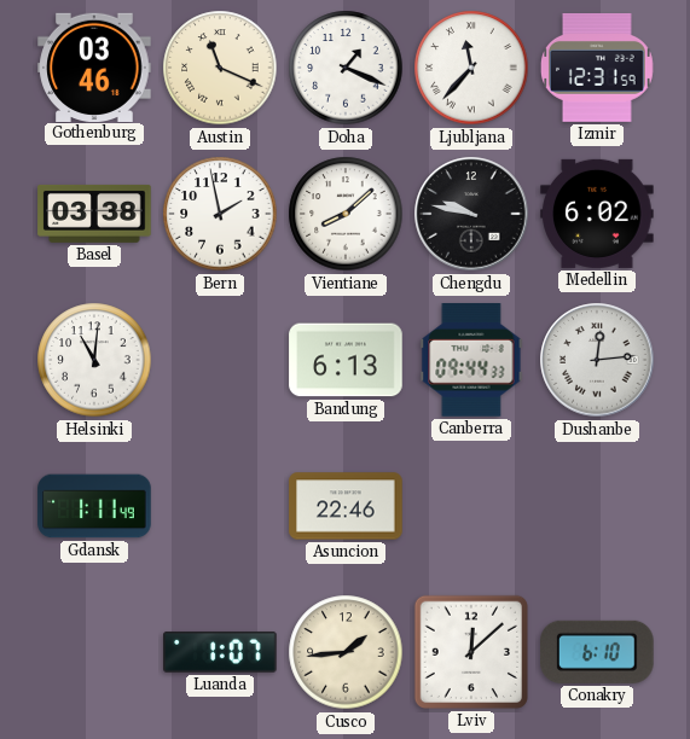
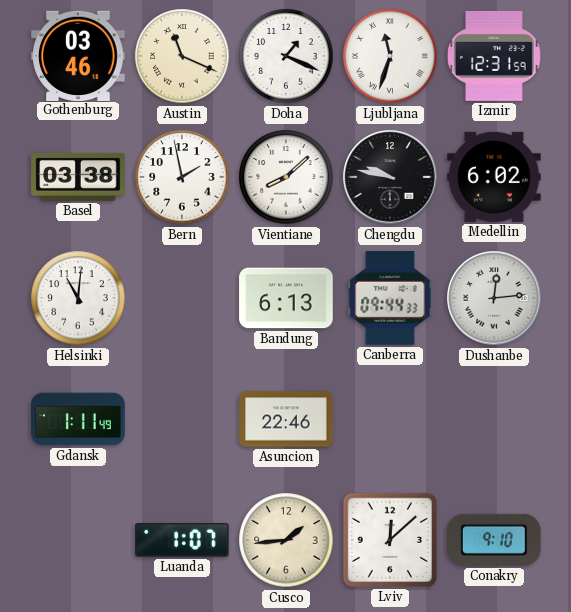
Ljubljana: 11:37 -> 11:33
Conakry: 6:10 -> 9:10
